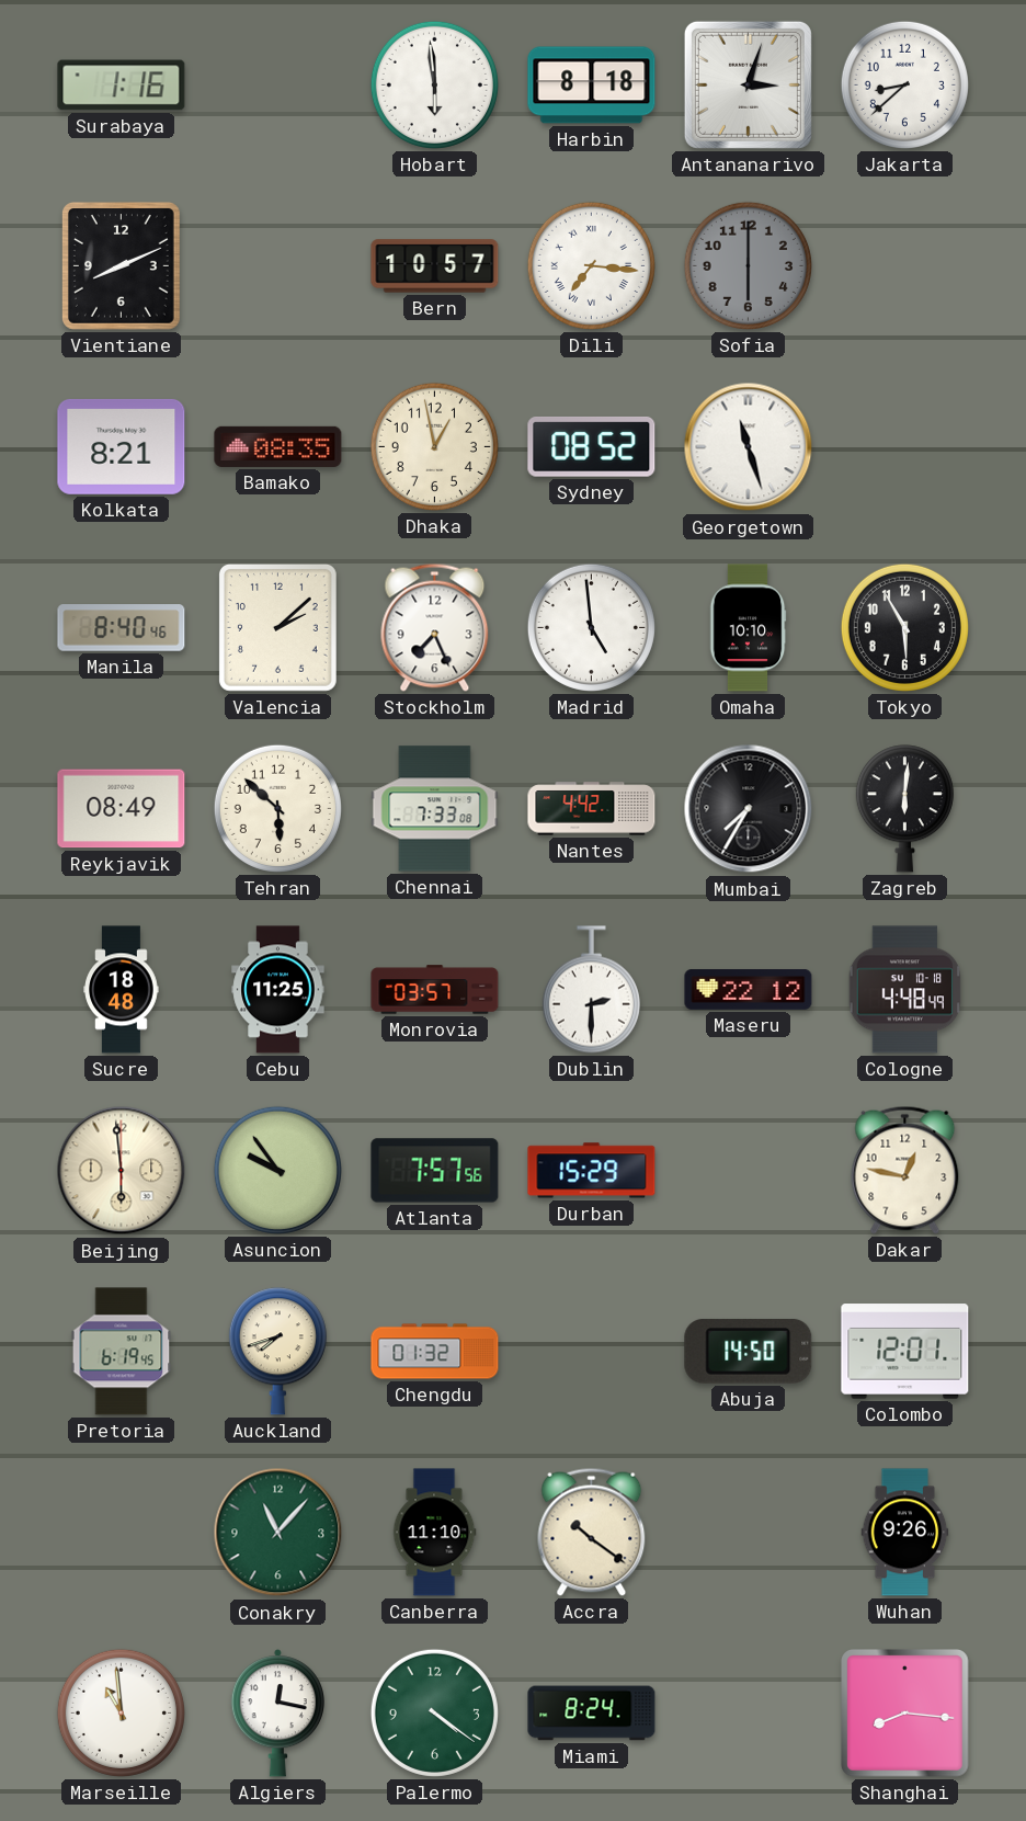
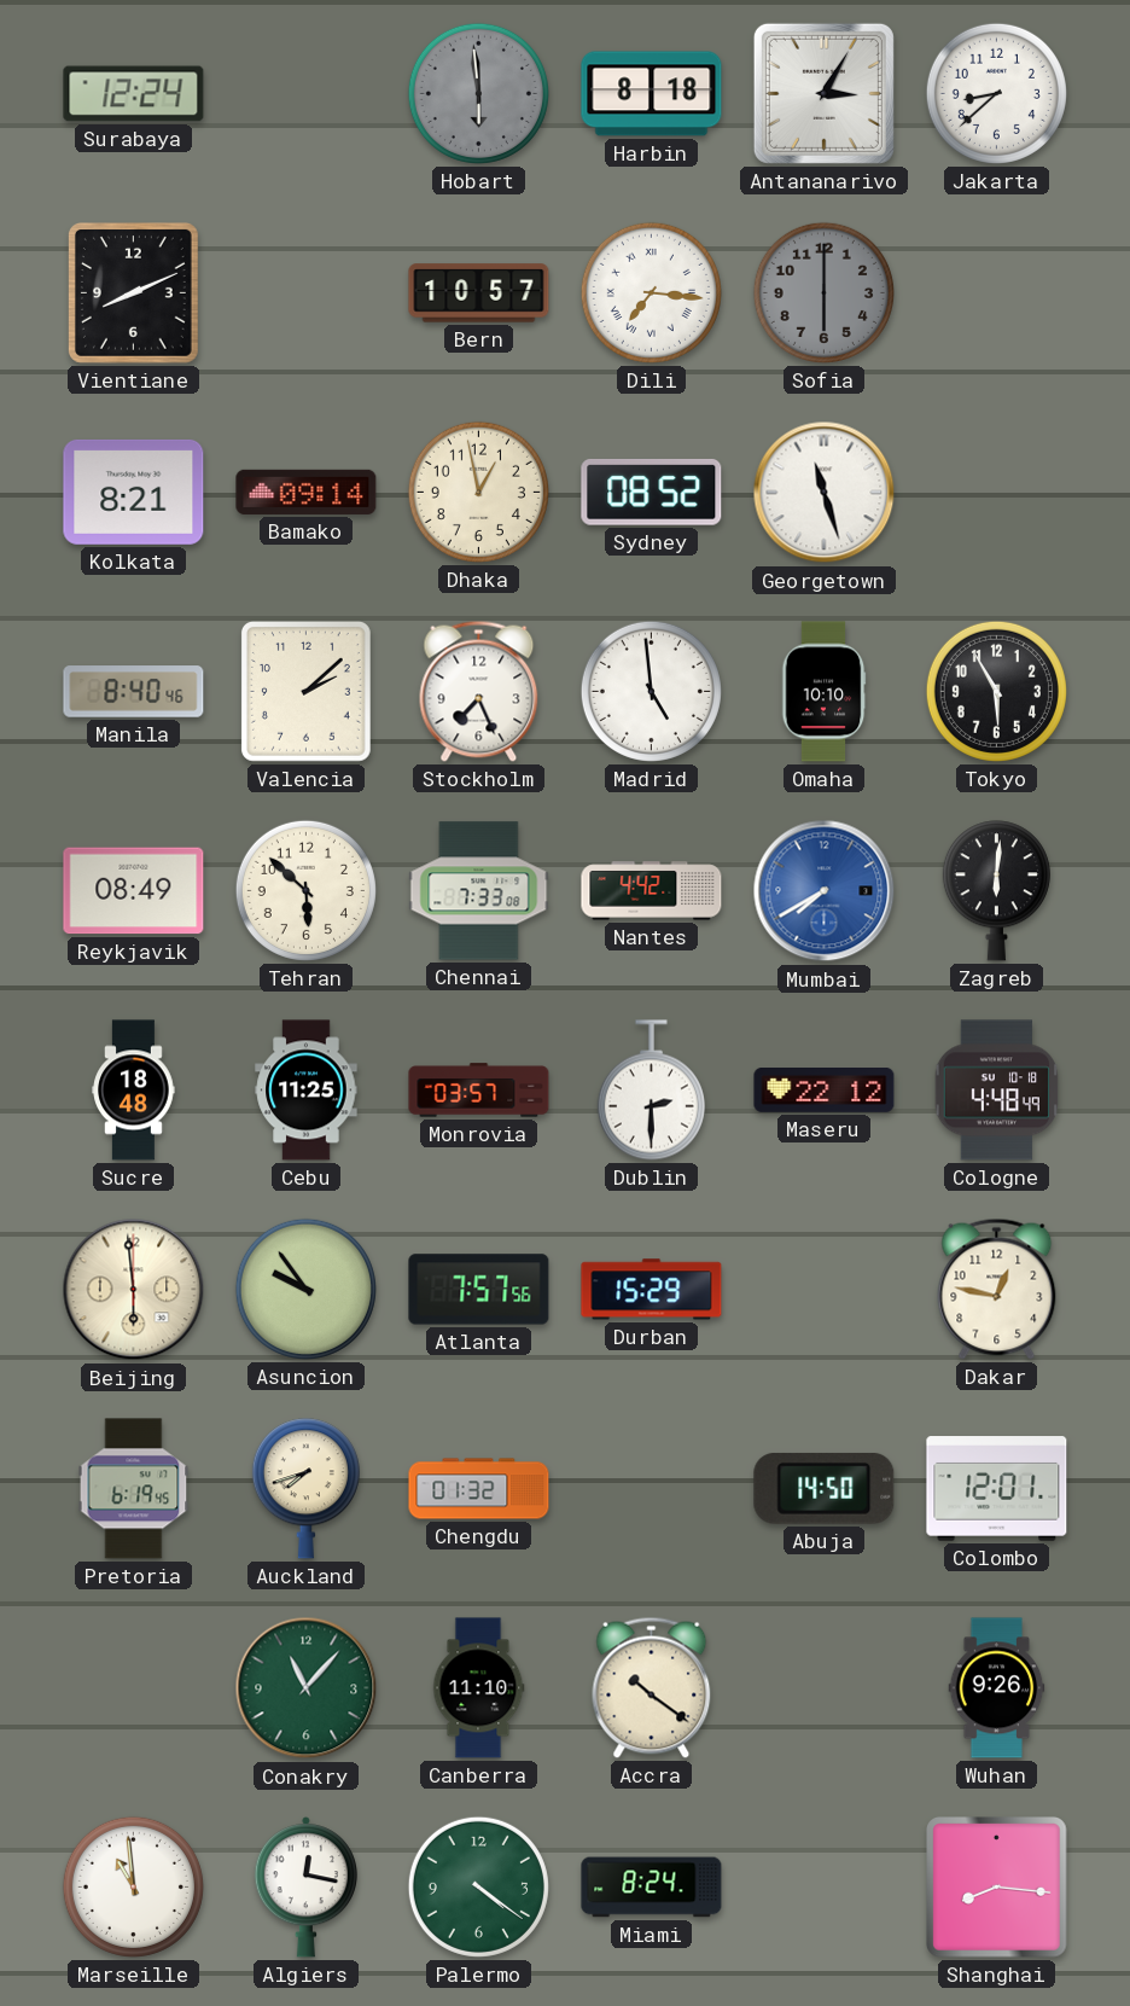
Surabaya: 1:16 -> 12:24
Hobart dial: white -> grey
Antananarivo: 3:03 -> 3:05
Bamako: 08:35 -> 09:14
Mumbai: 7:35 -> 7:40
Mumbai dial: black -> blue
